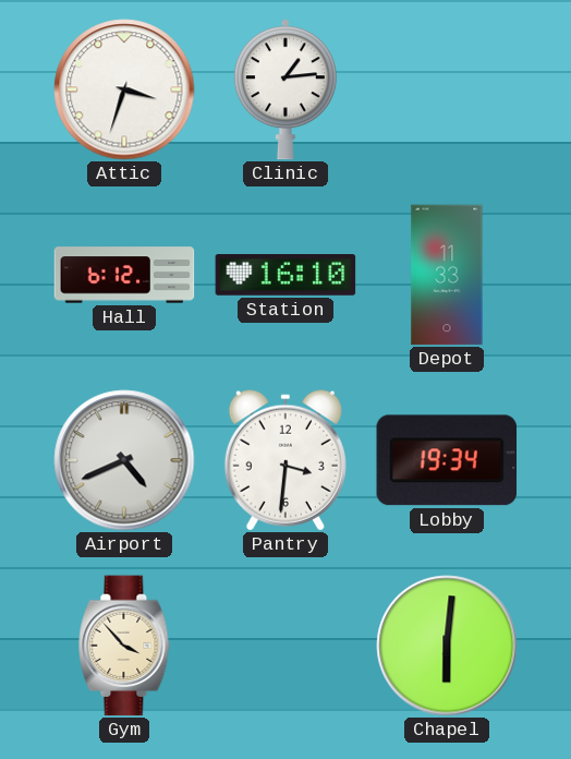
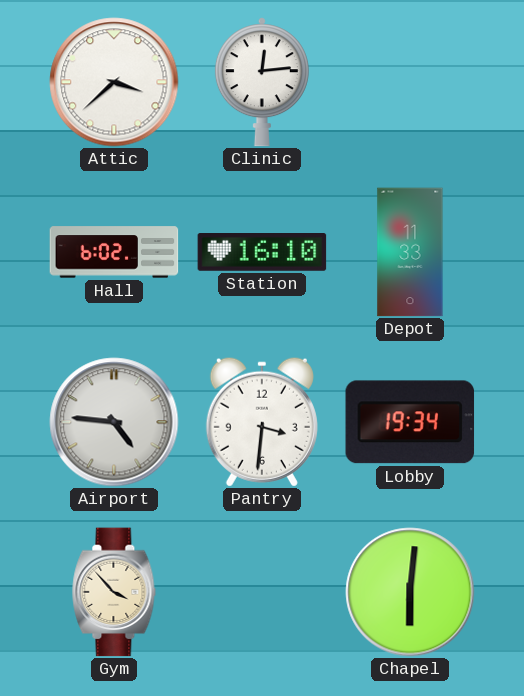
Attic: 3:33 -> 3:38
Clinic: 1:14 -> 12:14
Hall: 6:12 -> 6:02
Airport: 4:41 -> 4:46
